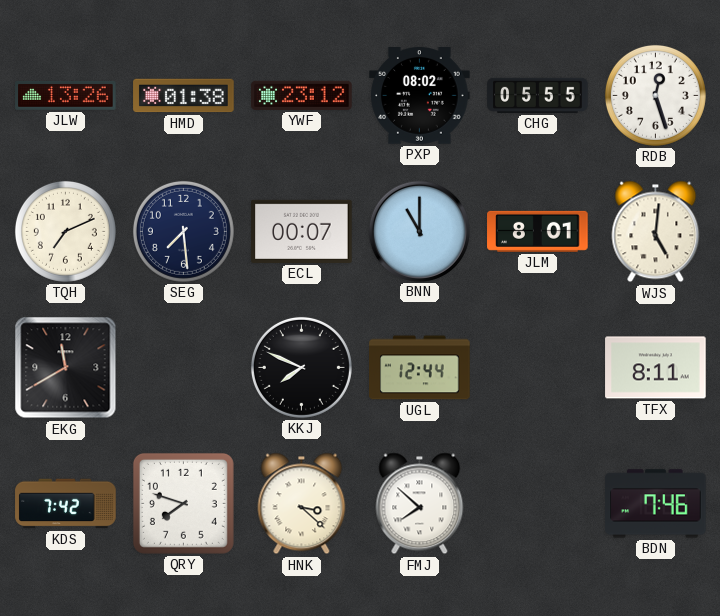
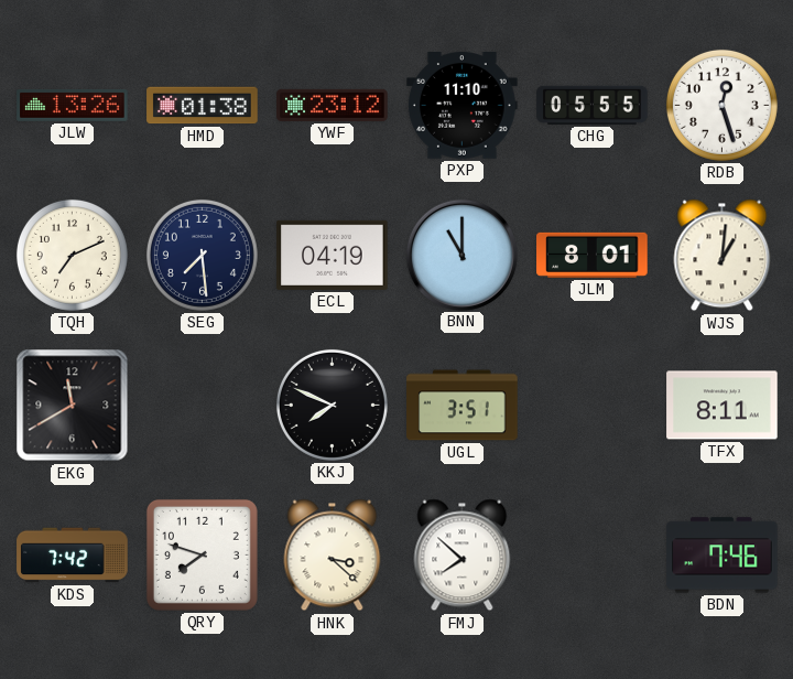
PXP: 08:02 -> 11:10
ECL: 00:07 -> 04:19
WJS: 5:01 -> 1:01
UGL: 12:44 -> 3:51
